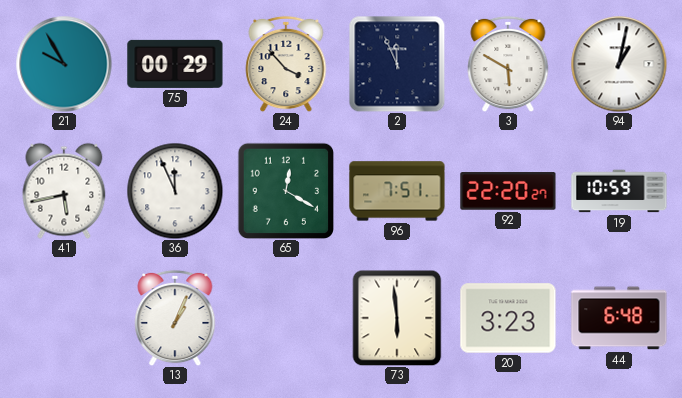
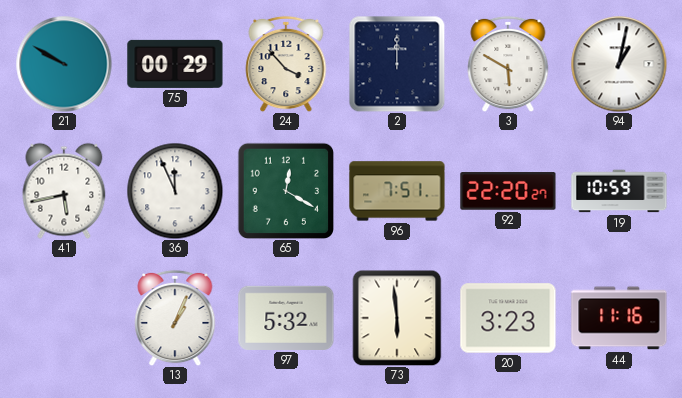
21: 9:55 -> 9:50
2: 11:56 -> 12:00
97: none -> 5:32
44: 6:48 -> 11:16
